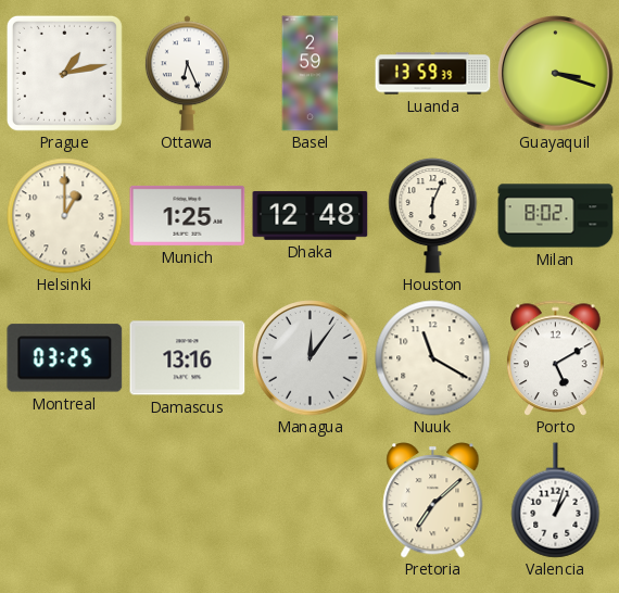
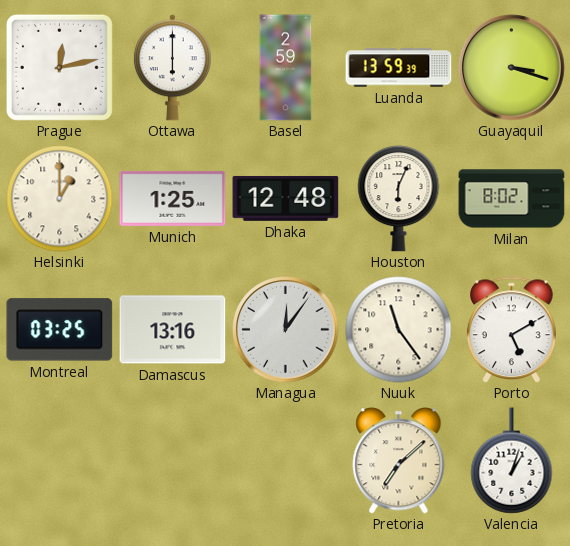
Prague: 1:13 -> 12:13
Ottawa: 6:26 -> 6:00
Nuuk: 11:20 -> 11:24
